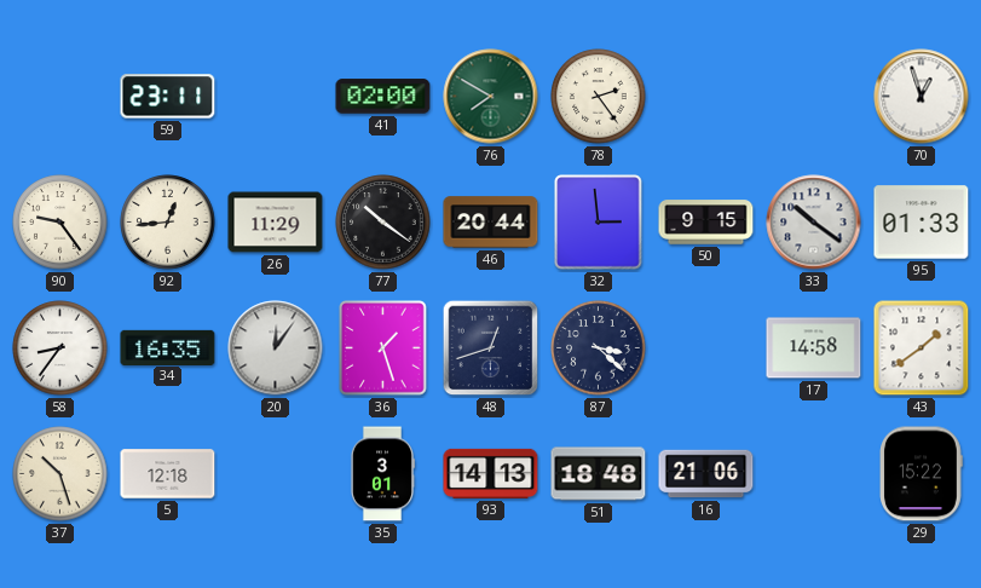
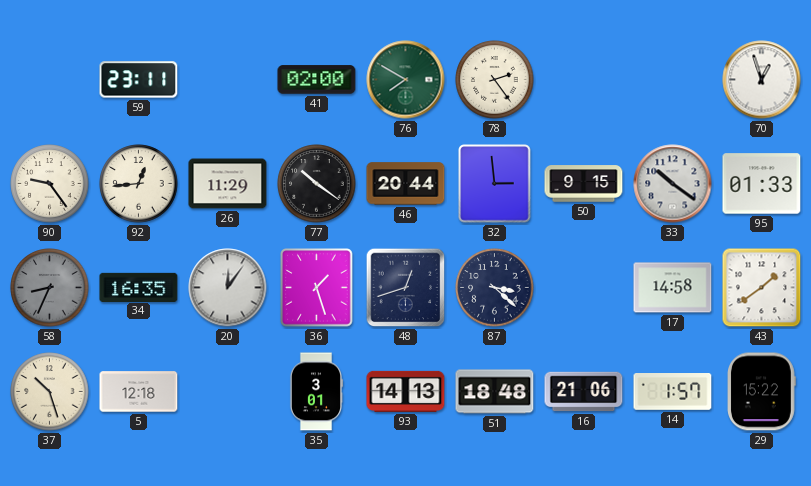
58: 8:36 -> 8:34
58 dial: white -> grey
14: none -> 1:57
